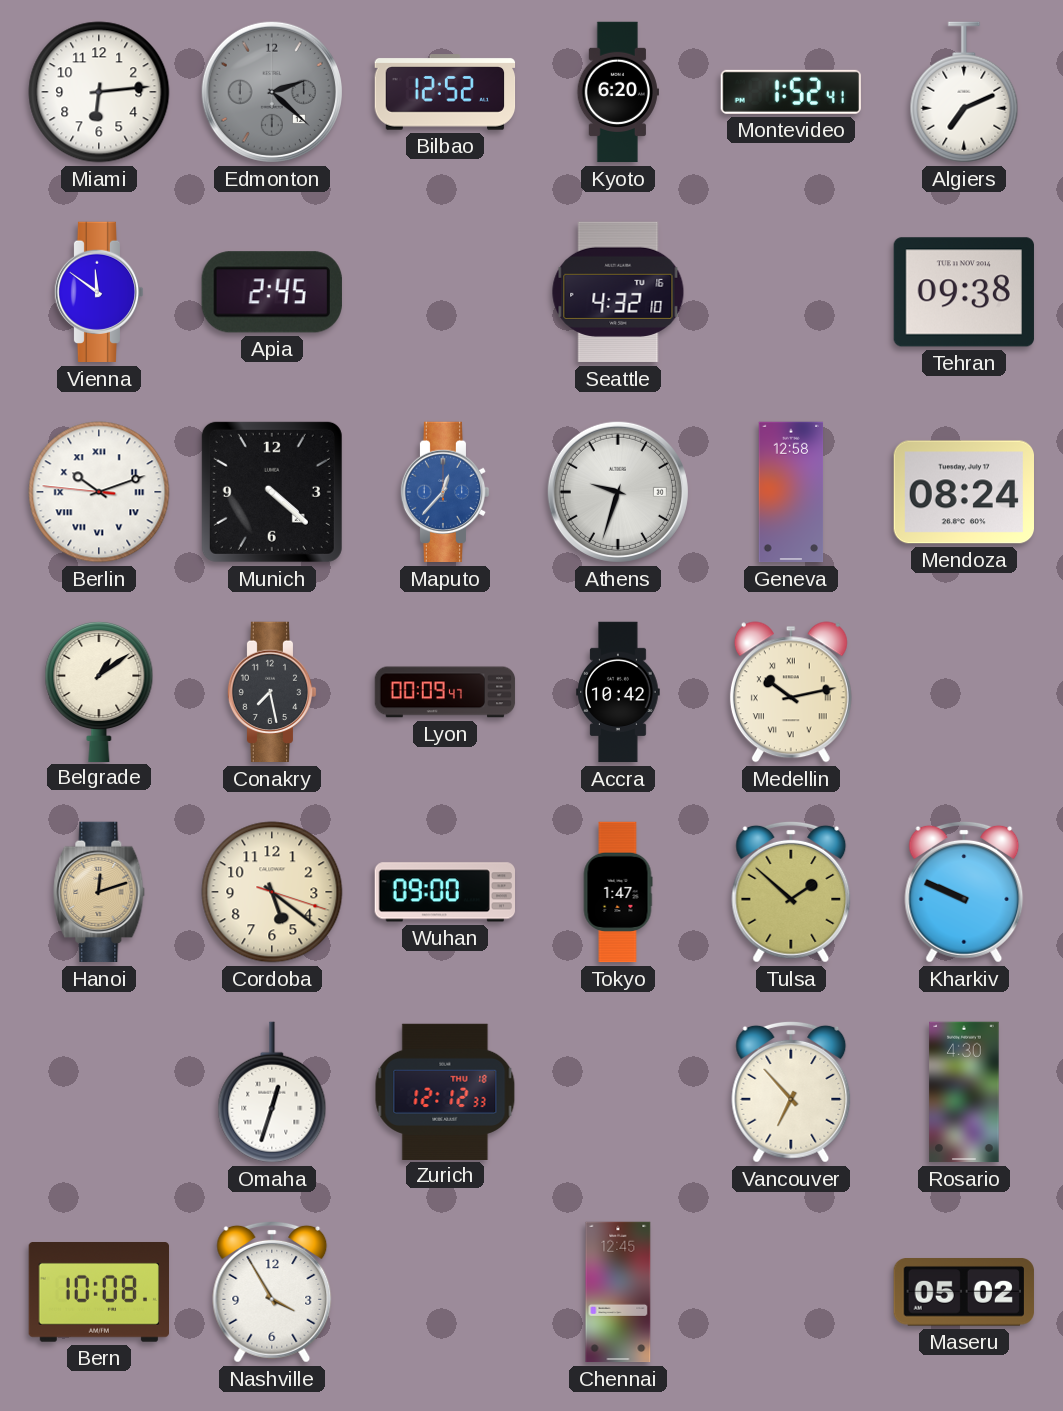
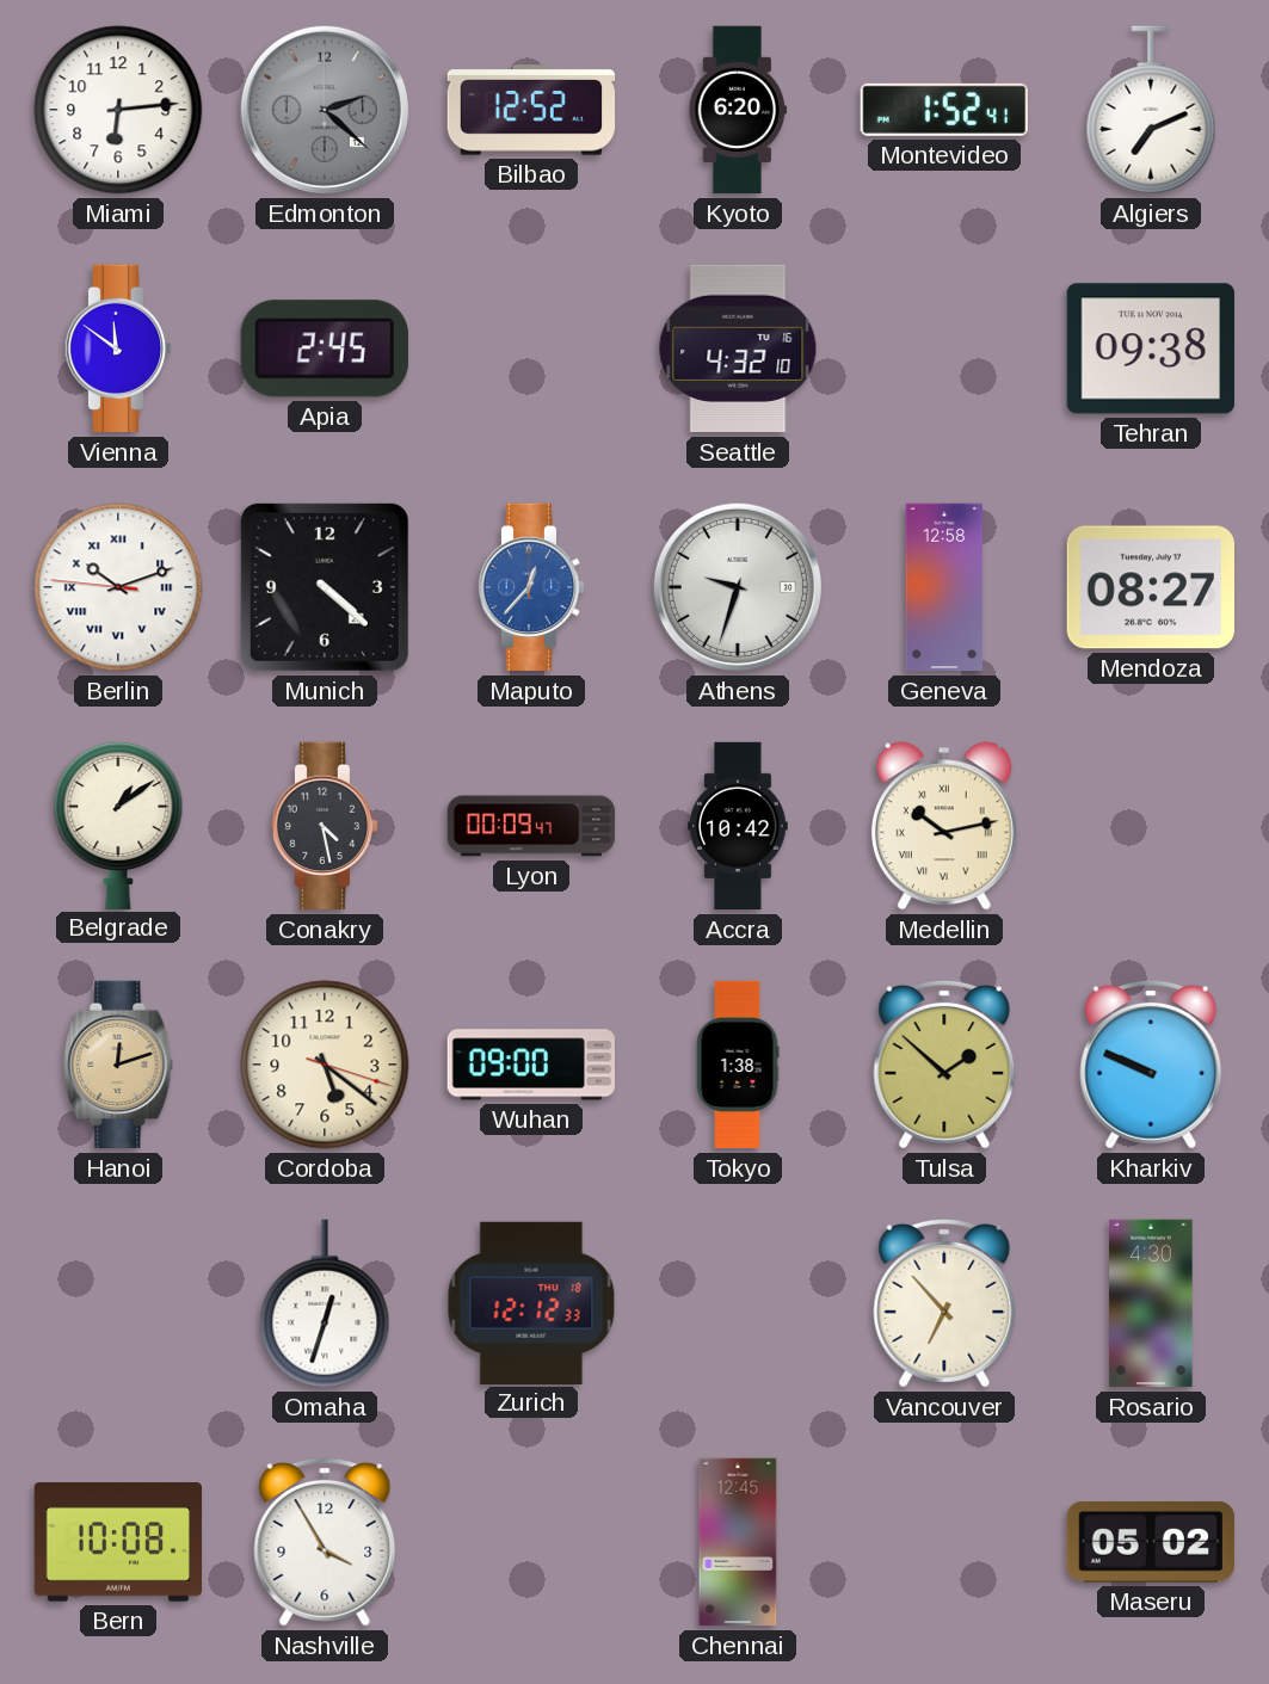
Mendoza: 08:24 -> 08:27
Conakry: 7:28 -> 4:28
Tokyo: 1:47 -> 1:38
